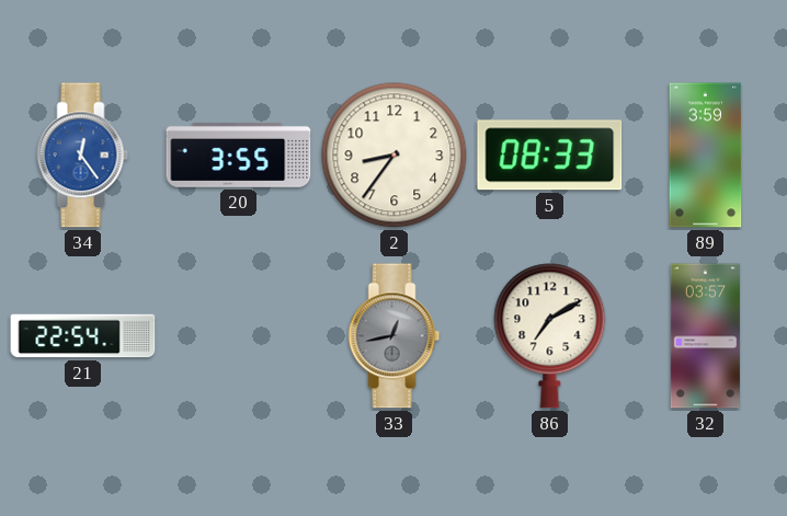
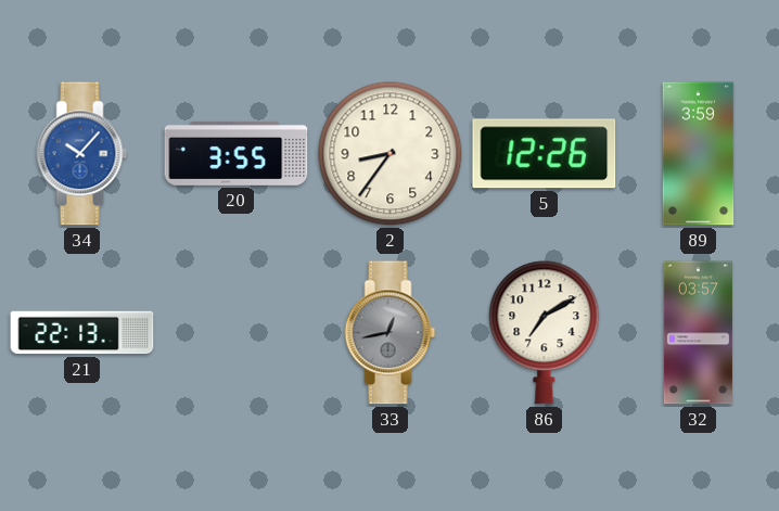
34: 12:24 -> 10:07
5: 08:33 -> 12:26
21: 22:54 -> 22:13
